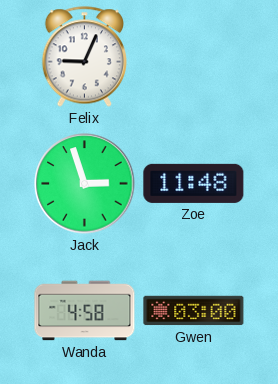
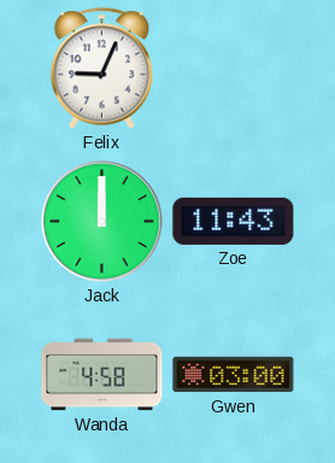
Jack: 2:57 -> 12:00
Zoe: 11:48 -> 11:43
